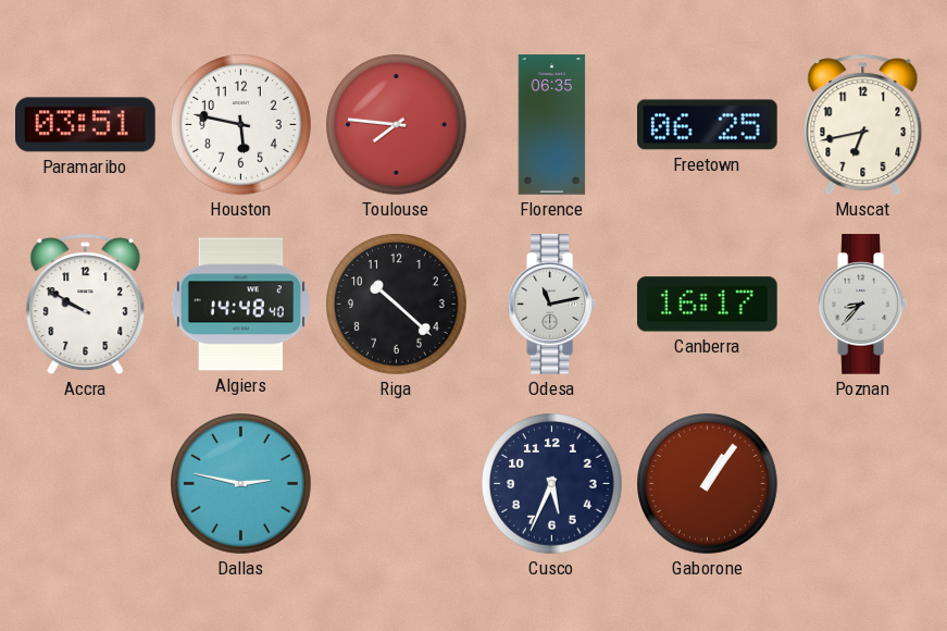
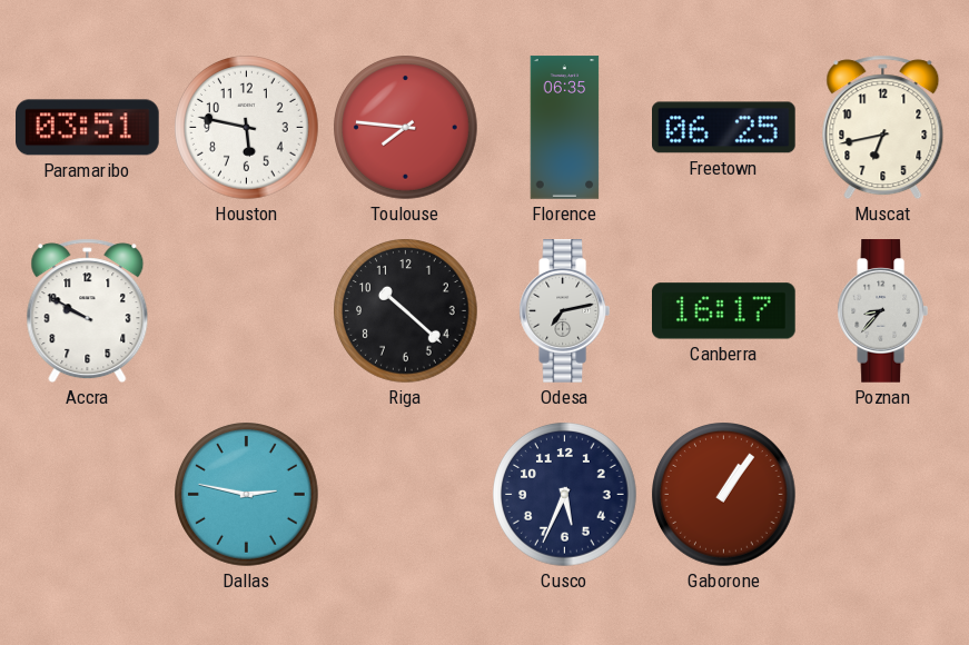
Algiers: 14:48 -> none
Odesa: 11:13 -> 7:13
